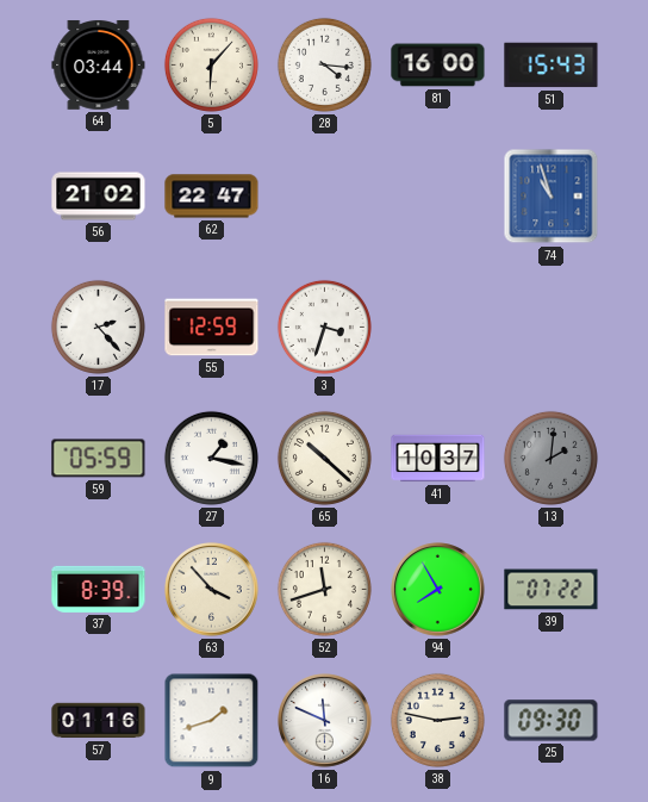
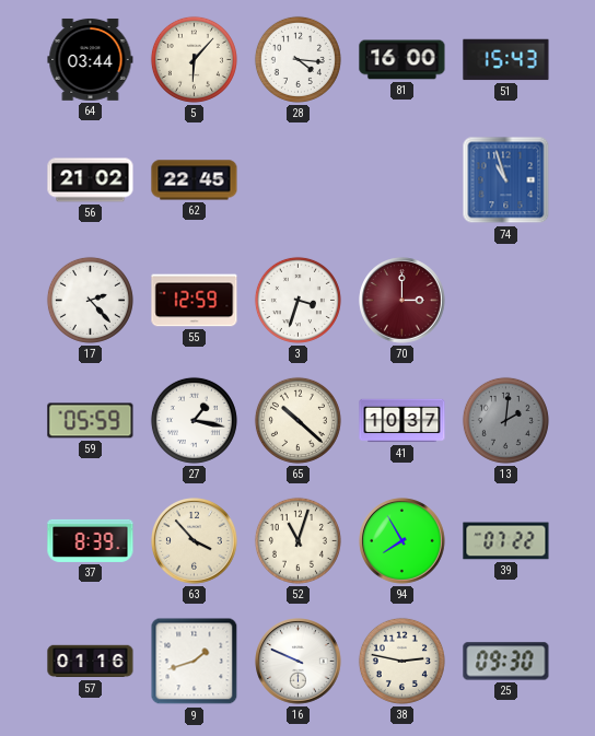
62: 22:47 -> 22:45
70: none -> 3:00
52: 11:42 -> 11:03
16: 11:49 -> 9:49
